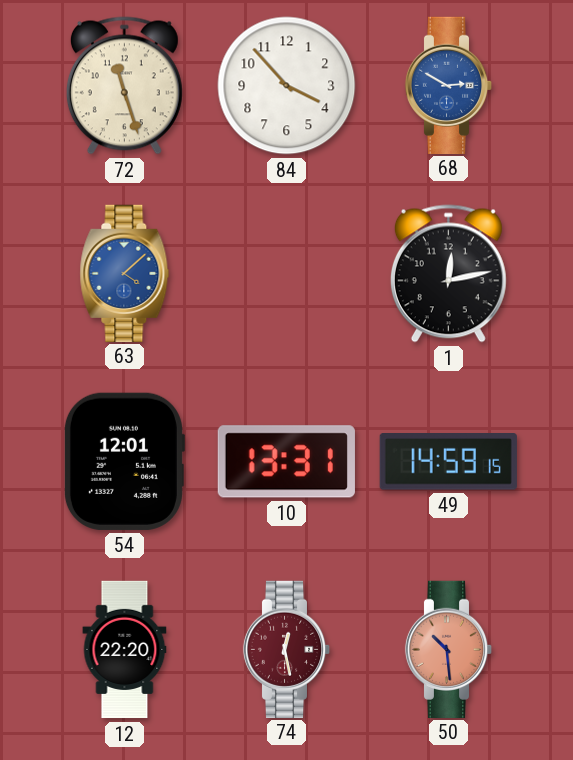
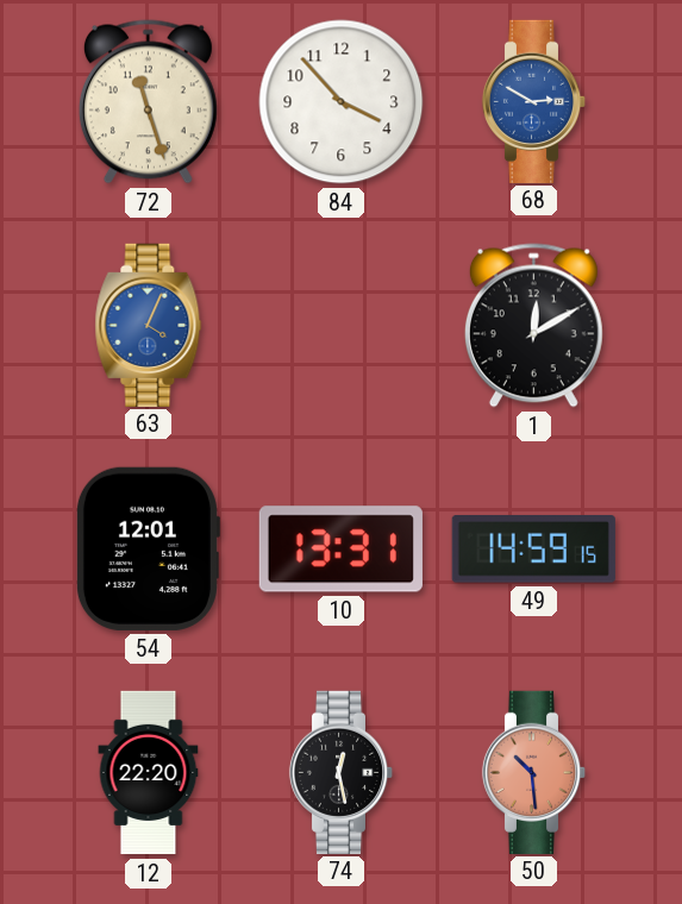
63: 4:08 -> 4:04
1: 12:13 -> 12:10
74 dial: burgundy -> black
